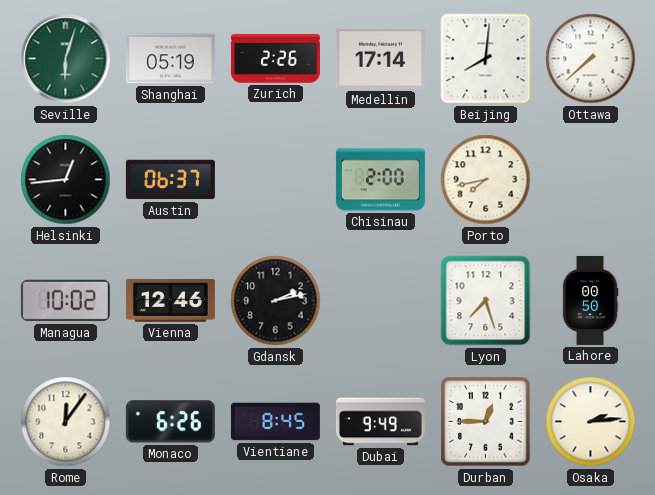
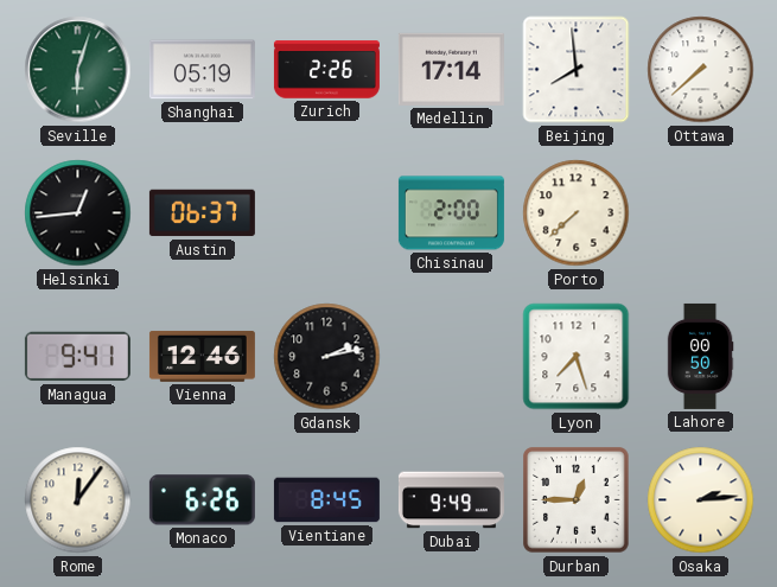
Beijing: 8:01 -> 7:59
Porto: 7:43 -> 7:38
Managua: 10:02 -> 9:41
